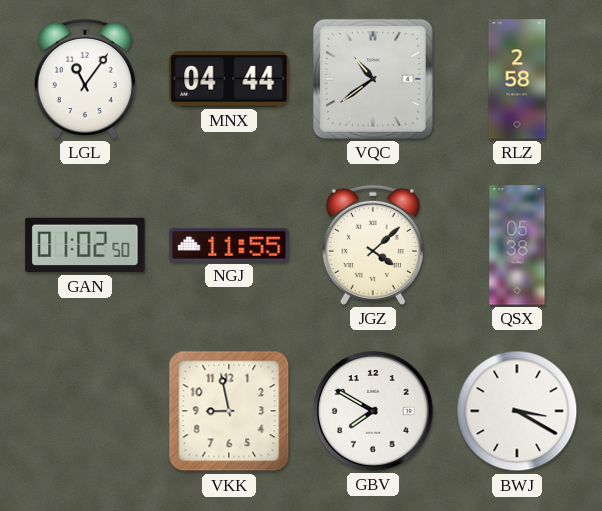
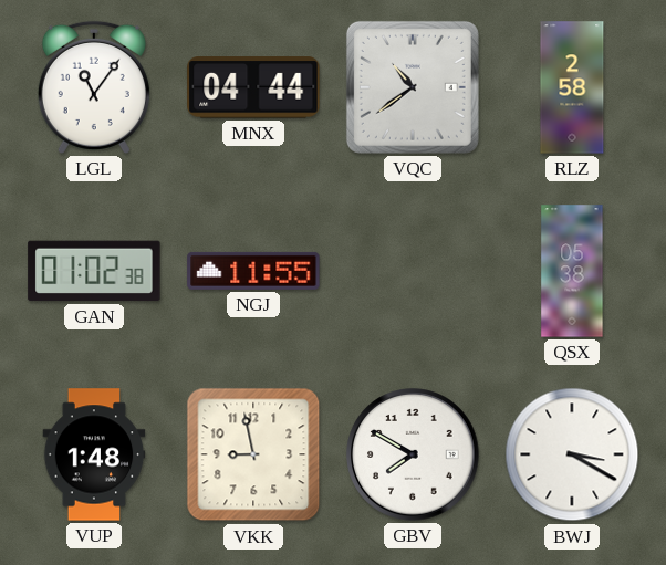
GAN: 01:02:50 -> 01:02:38
JGZ: 4:08 -> none
VUP: none -> 1:48
